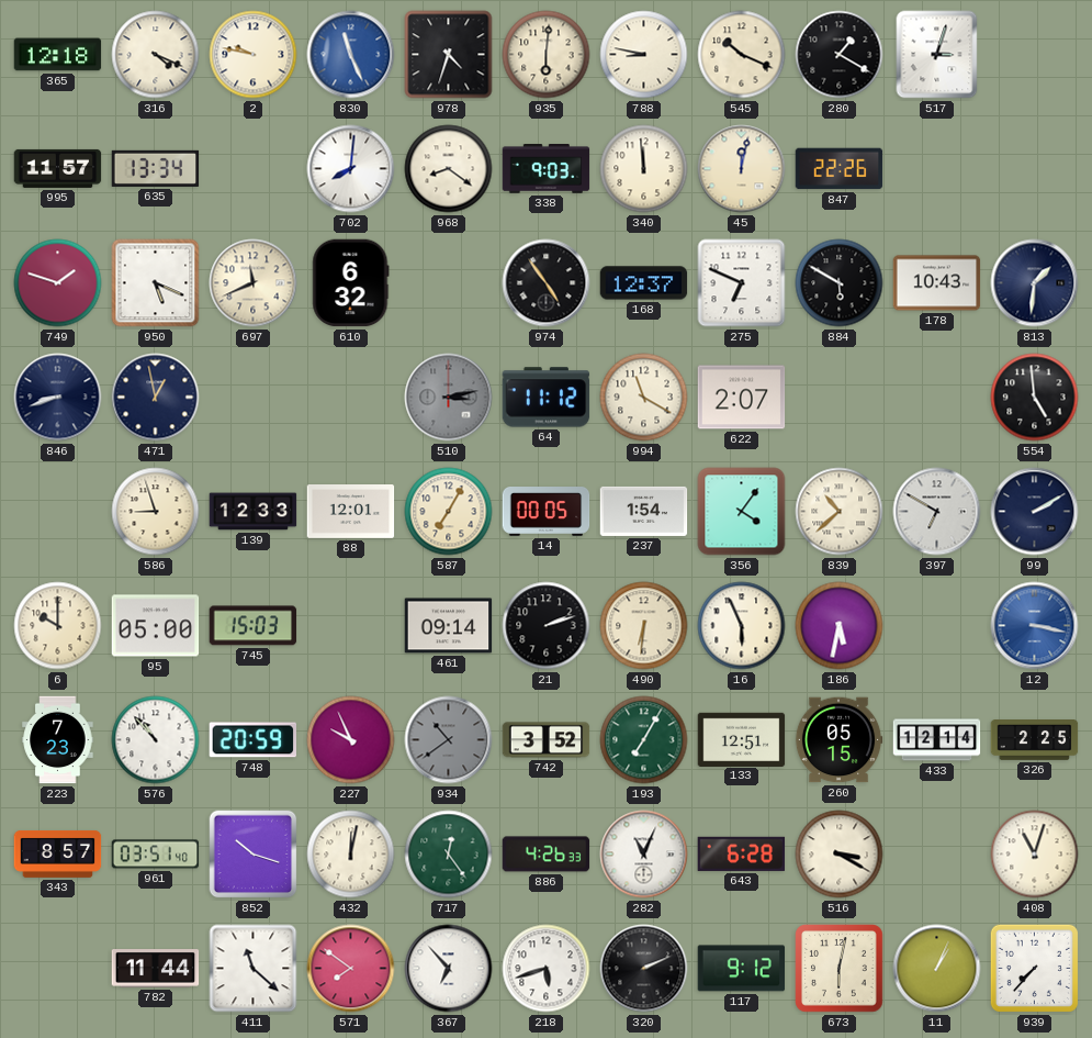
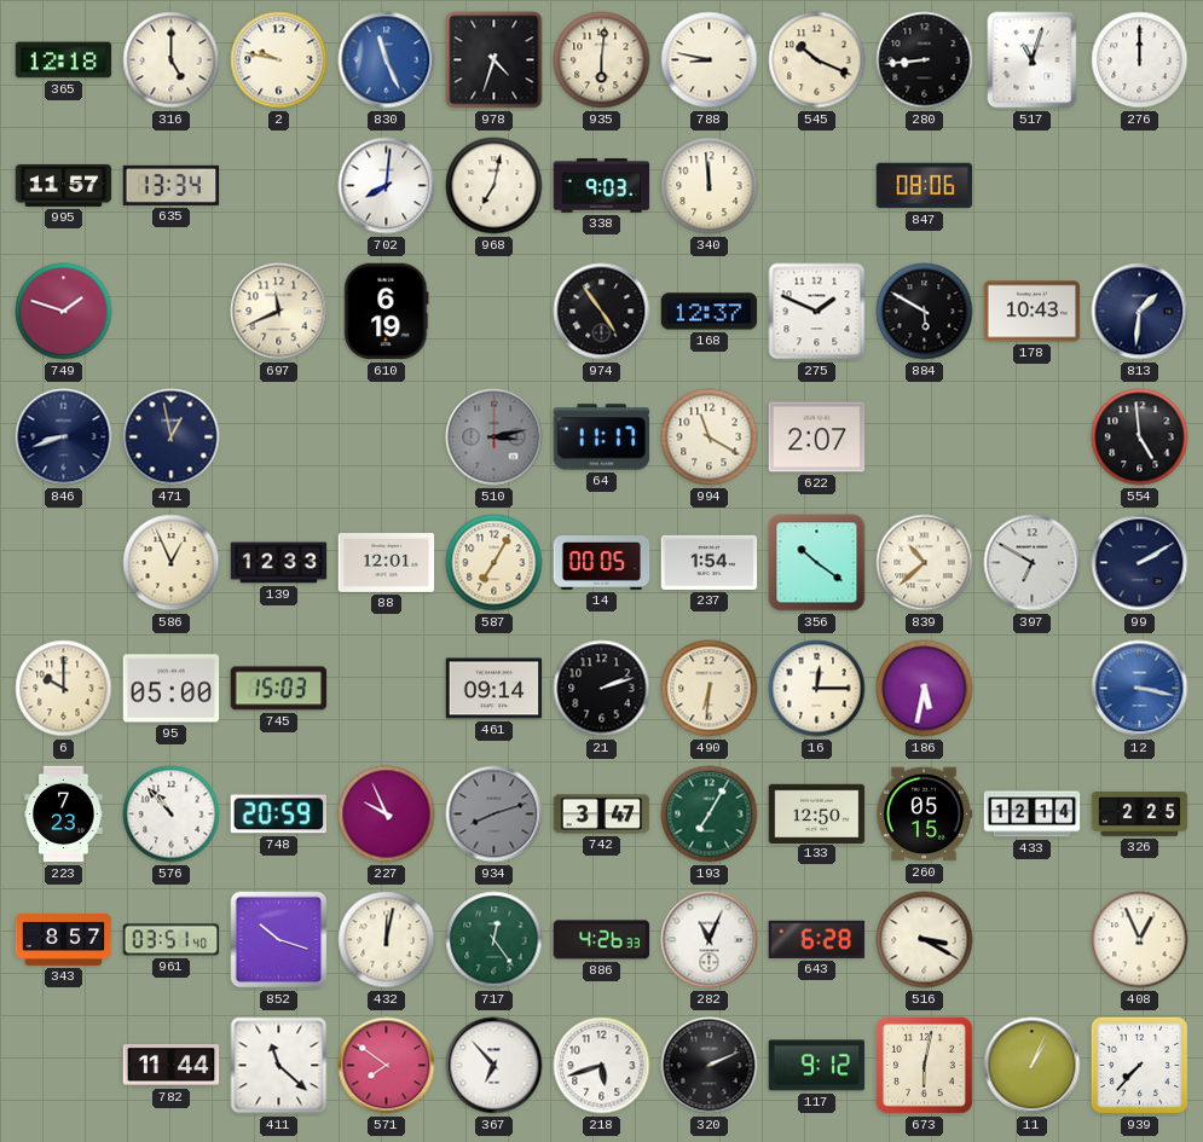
316: 4:19 -> 5:00
280: 1:20 -> 8:44
517: 3:03 -> 11:03
276: none -> 12:00
968: 8:21 -> 7:02
45: 12:02 -> none
847: 22:26 -> 08:06
950: 5:19 -> none
610: 6:32 -> 6:19
275: 6:49 -> 1:49
64: 11:12 -> 11:17
586: 8:57 -> 12:56
356: 4:06 -> 10:21
16: 5:56 -> 12:15
934: 10:39 -> 8:12
742: 3:52 -> 3:47
133: 12:51 -> 12:50
408: 11:03 -> 12:56
